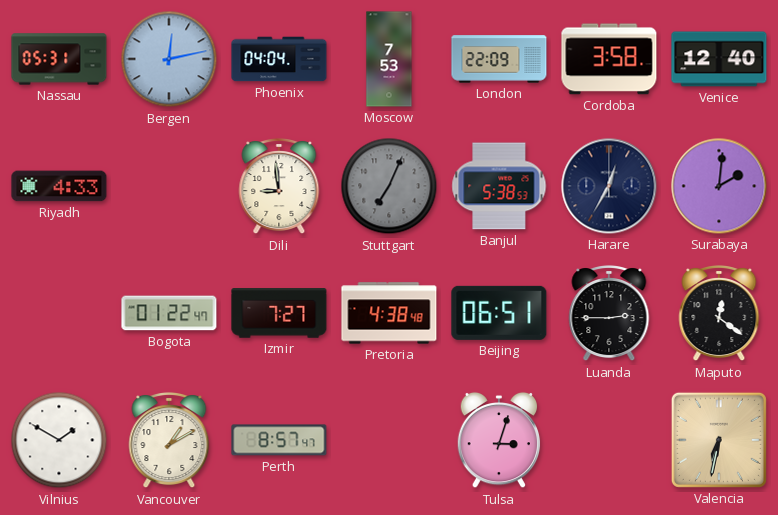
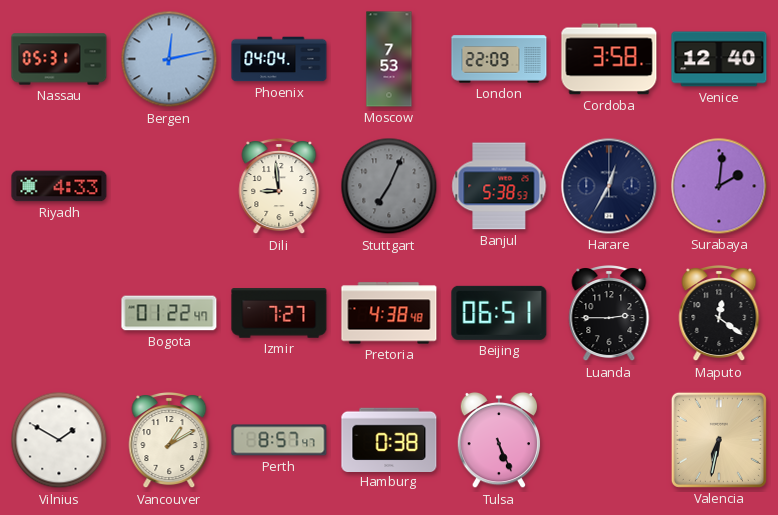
Hamburg: none -> 0:38
Tulsa: 3:03 -> 5:26
